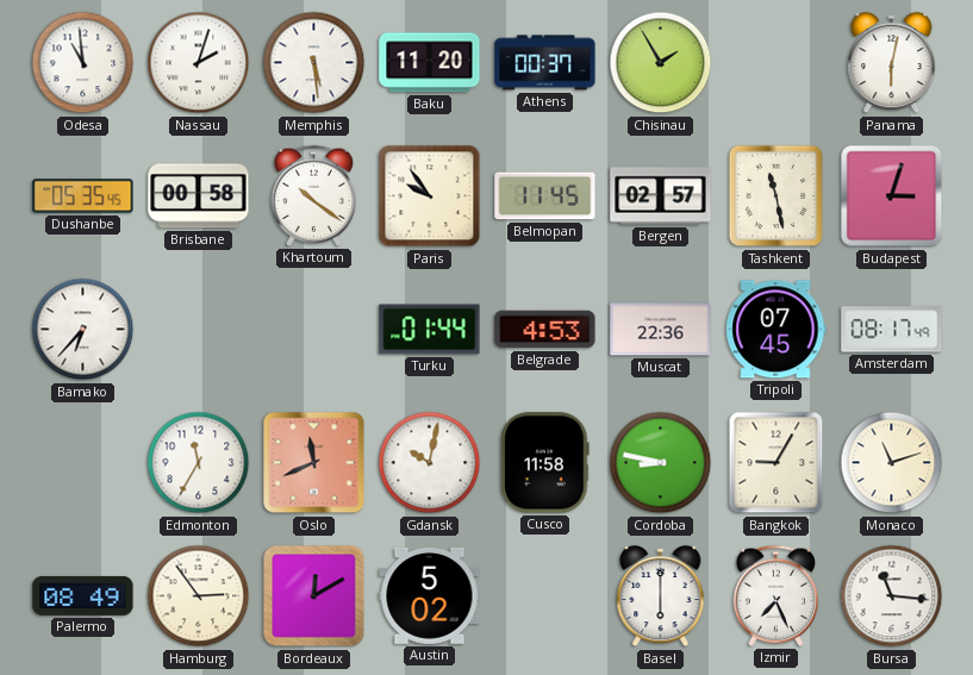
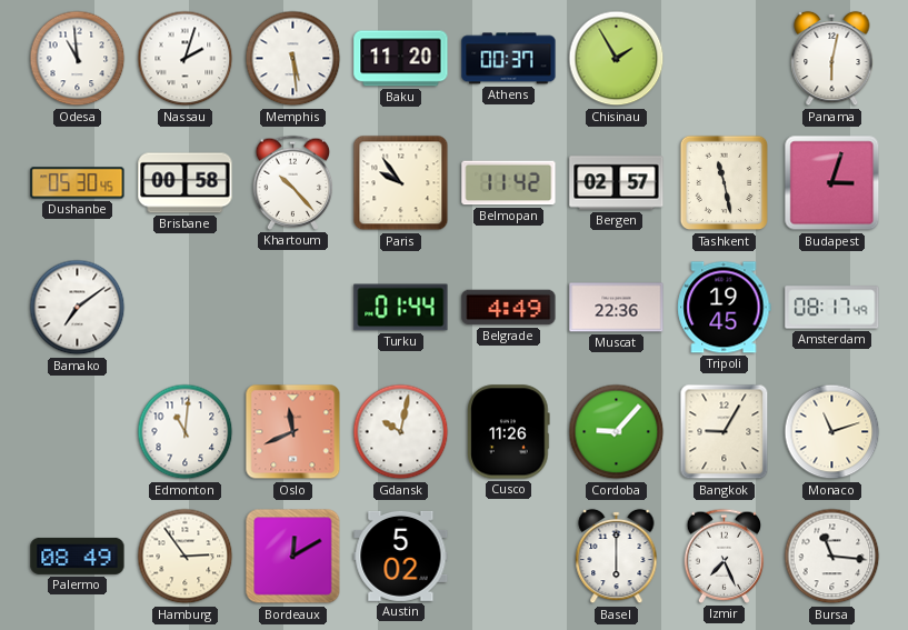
Dushanbe: 05:35 -> 05:30
Khartoum: 10:21 -> 10:23
Belmopan: 11:45 -> 11:42
Bamako: 6:37 -> 7:09
Belgrade: 4:53 -> 4:49
Tripoli: 07:45 -> 19:45
Edmonton: 11:35 -> 11:01
Cusco: 11:58 -> 11:26
Cordoba: 8:47 -> 9:07
